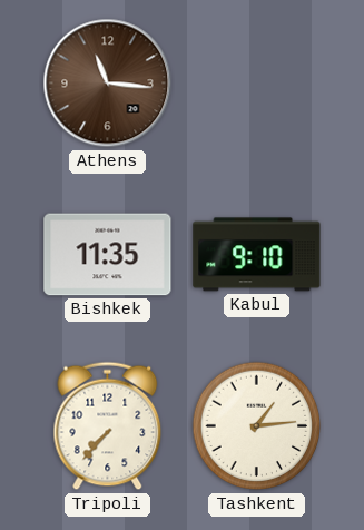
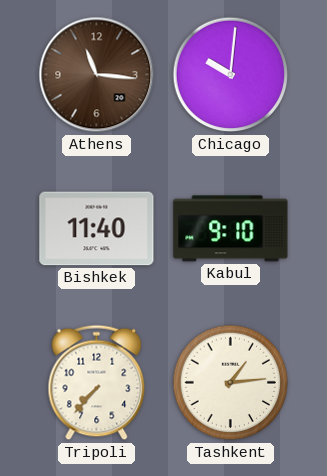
Chicago: none -> 10:01
Bishkek: 11:35 -> 11:40
